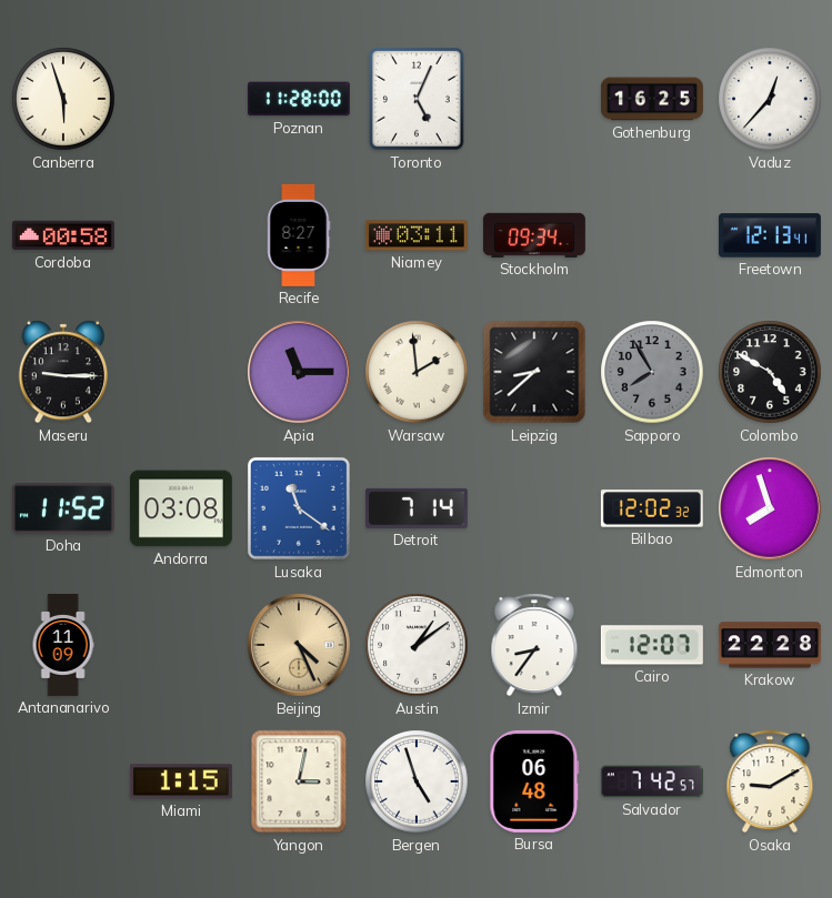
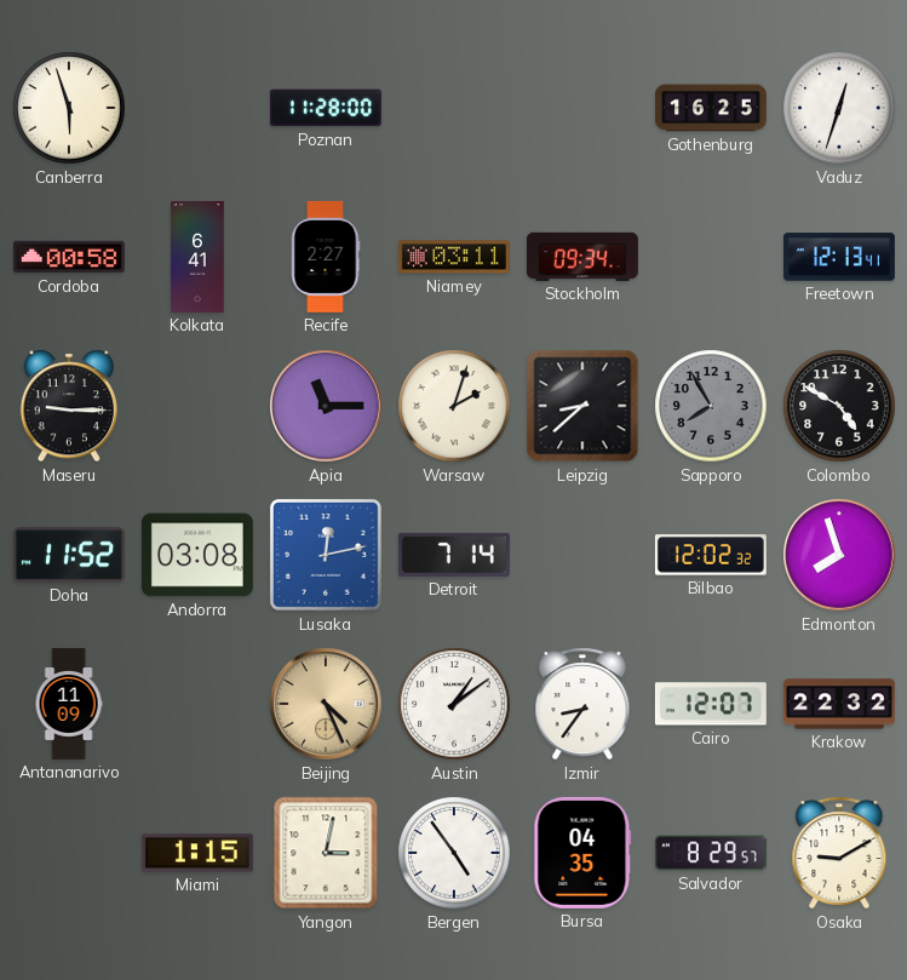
Toronto: 5:04 -> none
Vaduz: 12:37 -> 12:33
Kolkata: none -> 6:41
Recife: 8:27 -> 2:27
Warsaw: 1:59 -> 2:03
Lusaka: 11:21 -> 12:13
Krakow: 22:28 -> 22:32
Bergen: 4:57 -> 4:54
Bursa: 06:48 -> 04:35
Salvador: 7:42 -> 8:29
